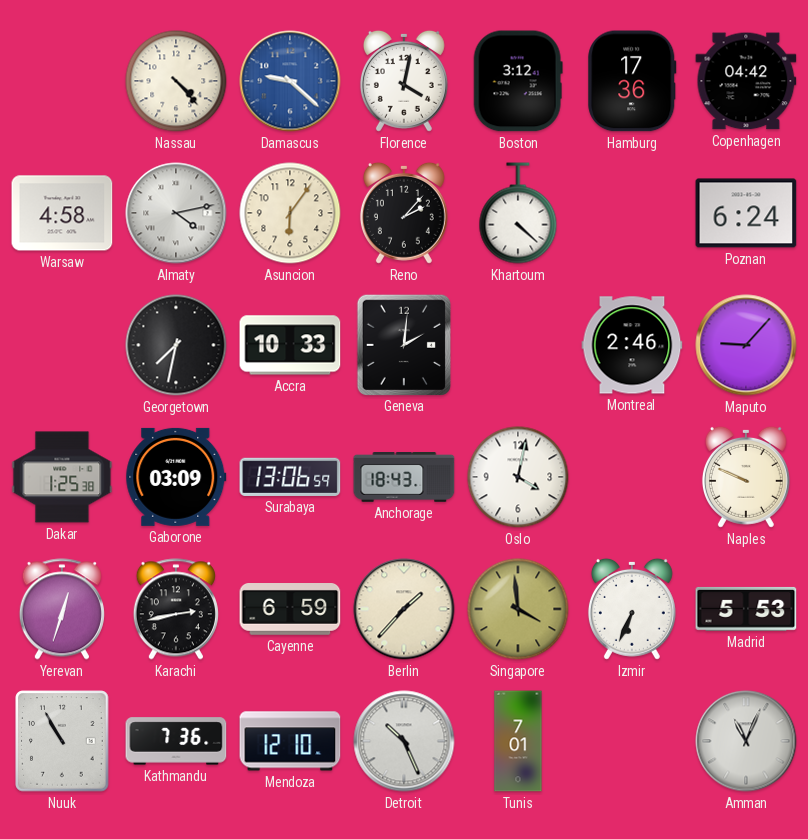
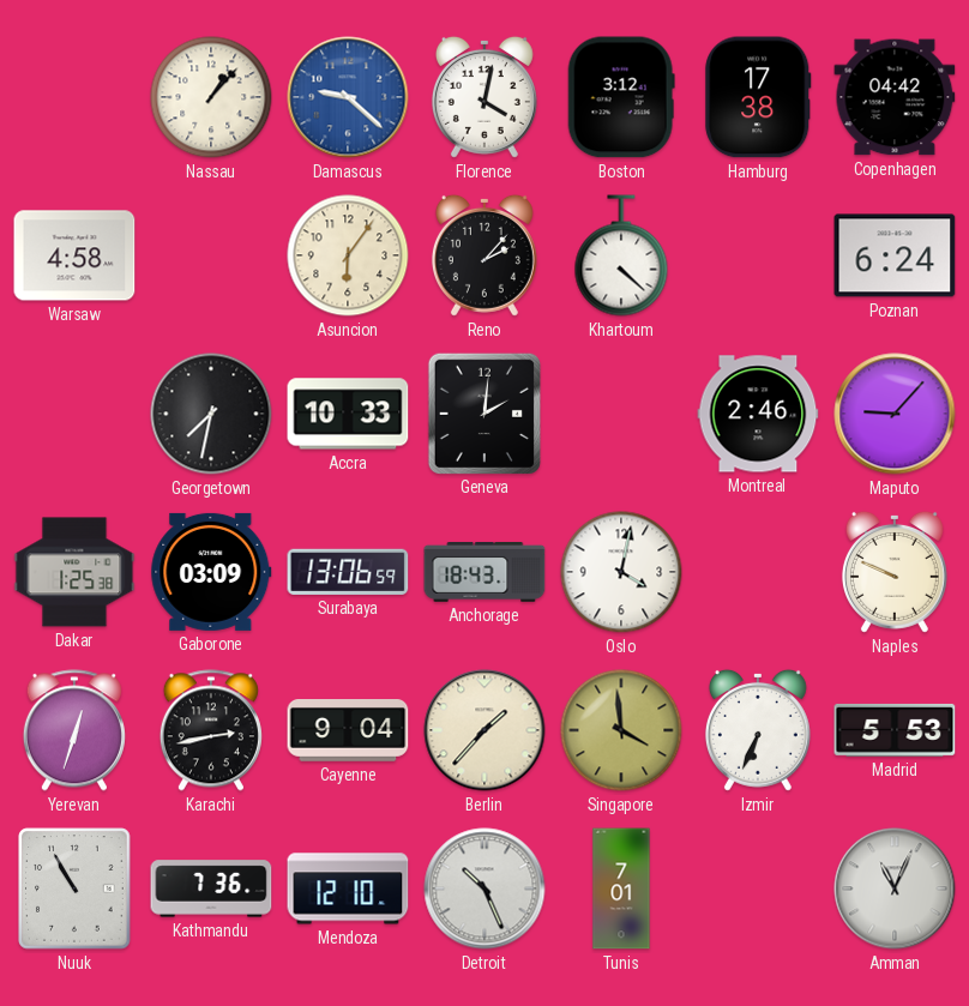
Nassau: 4:23 -> 1:07
Hamburg: 17:36 -> 17:38
Almaty: 4:13 -> none
Cayenne: 6:59 -> 9:04
